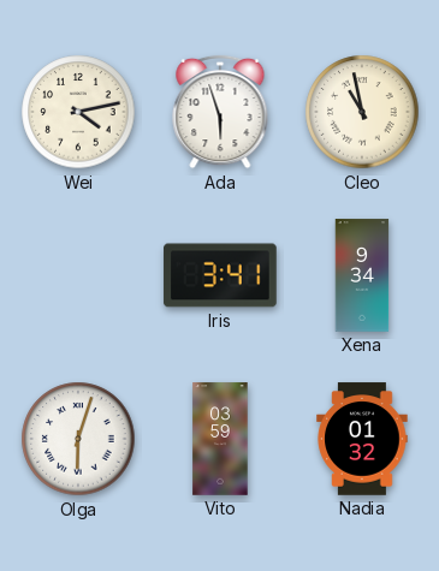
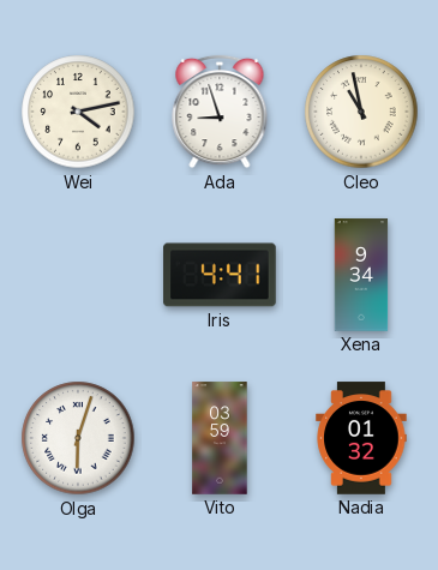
Ada: 5:57 -> 8:57
Iris: 3:41 -> 4:41
